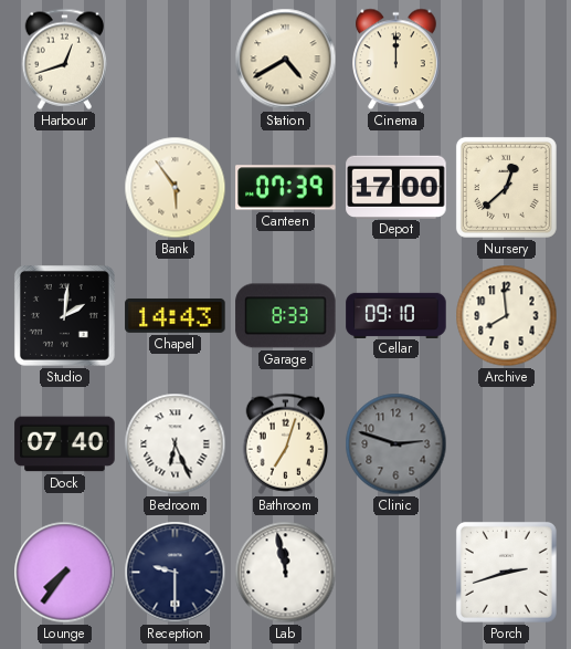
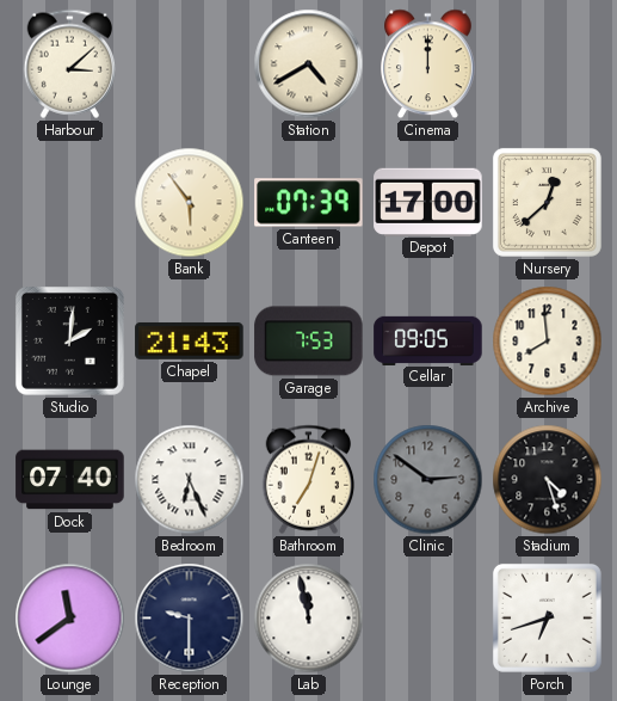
Harbour: 12:42 -> 3:08
Chapel: 14:43 -> 21:43
Garage: 8:33 -> 7:53
Cellar: 09:10 -> 09:05
Clinic: 2:48 -> 2:51
Stadium: none -> 4:27
Lounge: 7:36 -> 11:39
Porch: 2:42 -> 6:42
